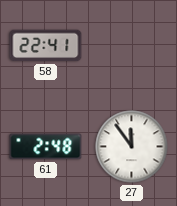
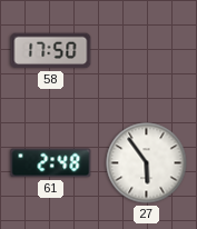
58: 22:41 -> 17:50
27: 11:54 -> 5:54
